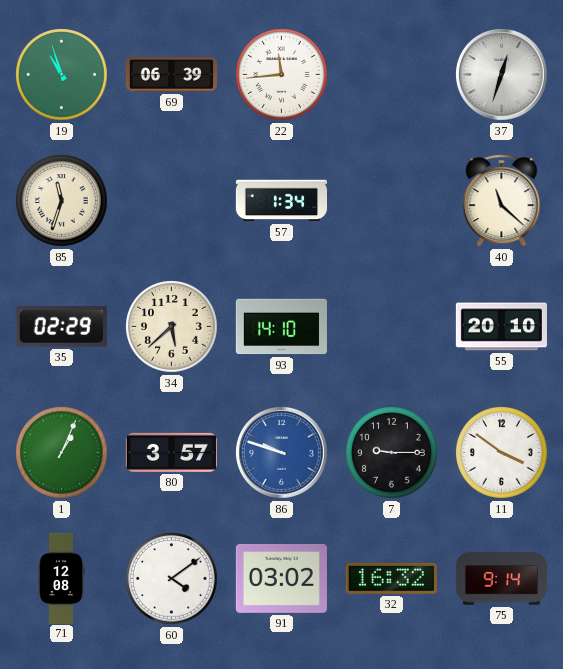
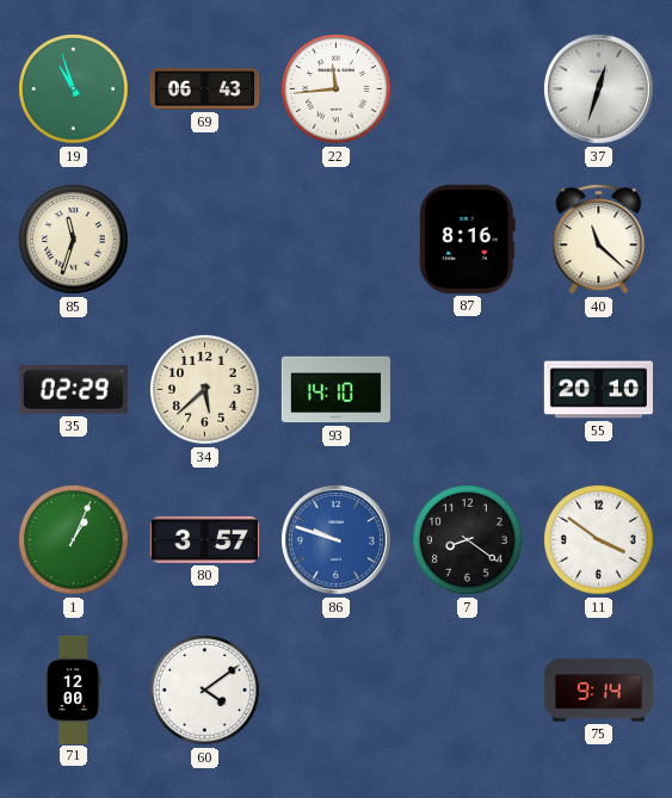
69: 06:39 -> 06:43
57: 1:34 -> none
87: none -> 8:16
7: 9:15 -> 8:21
71: 12:08 -> 12:00
91: 03:02 -> none
32: 16:32 -> none
